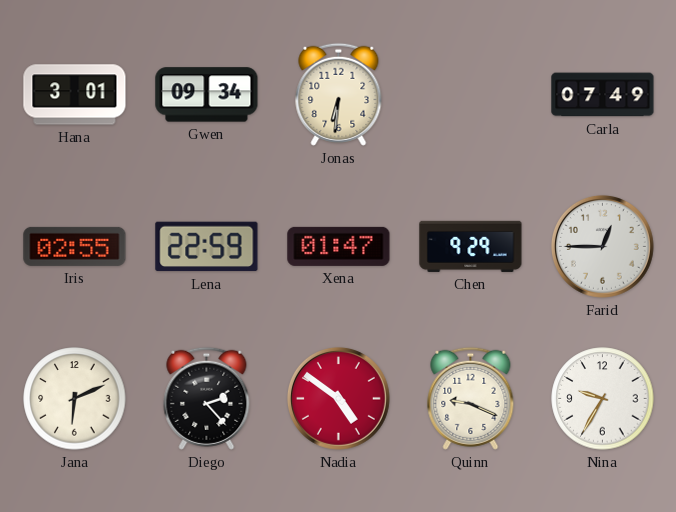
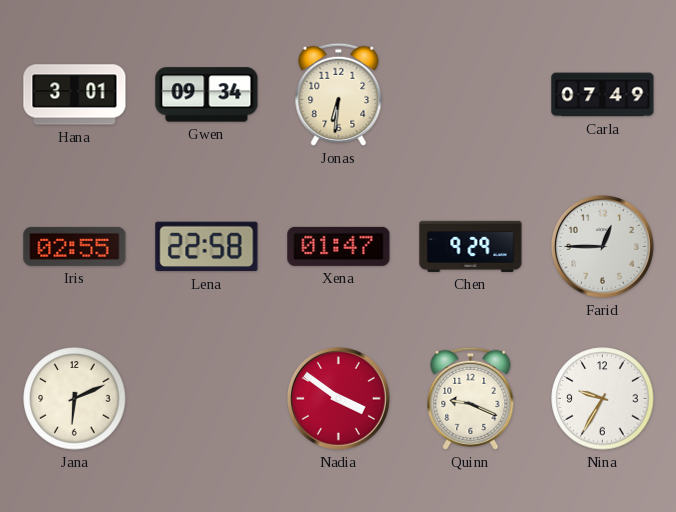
Lena: 22:59 -> 22:58
Diego: 2:23 -> none
Nadia: 4:51 -> 3:51
